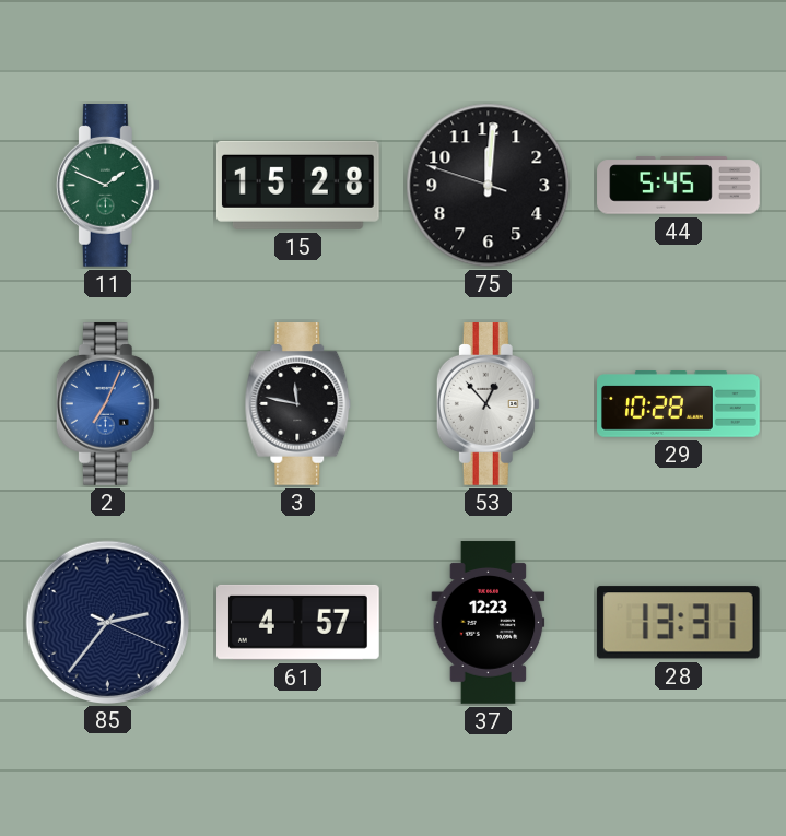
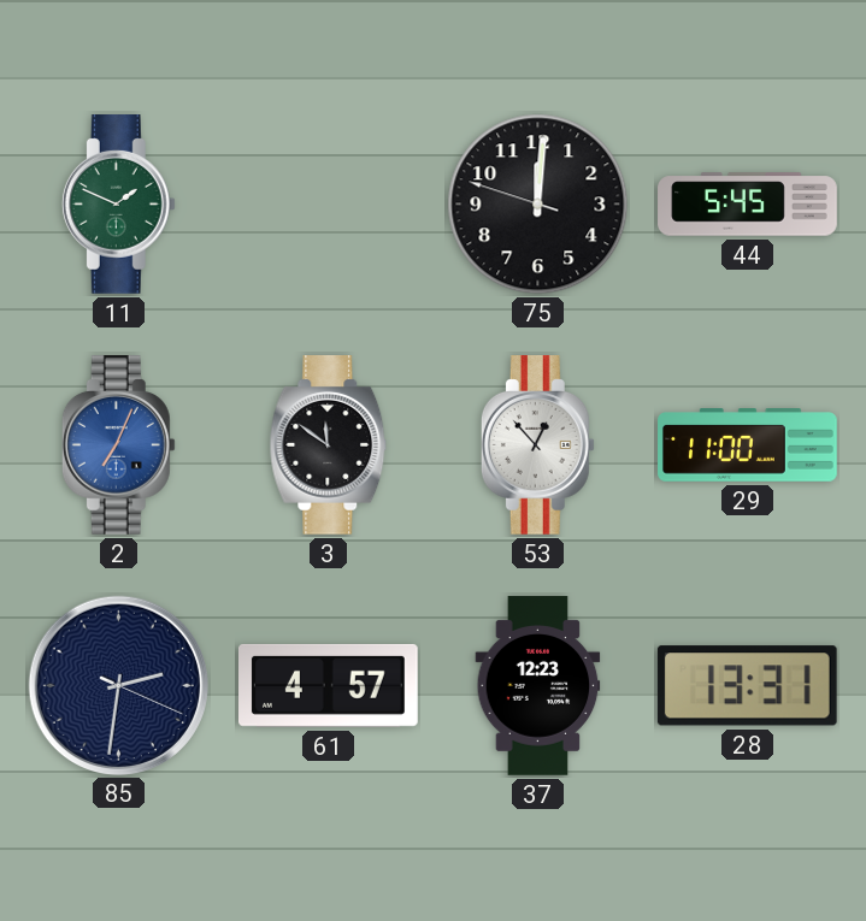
15: 15:28 -> none
3: 11:47 -> 11:51
29: 10:28 -> 11:00
85: 2:36 -> 2:31
